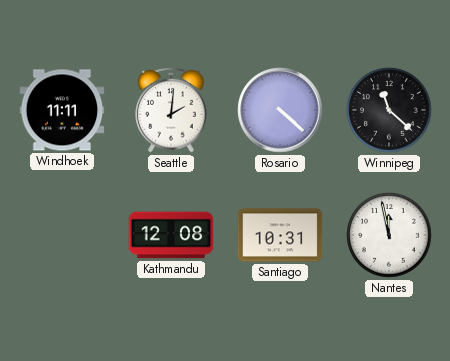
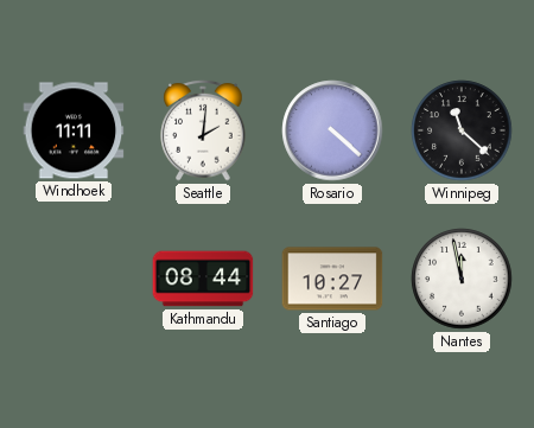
Kathmandu: 12:08 -> 08:44
Santiago: 10:31 -> 10:27
